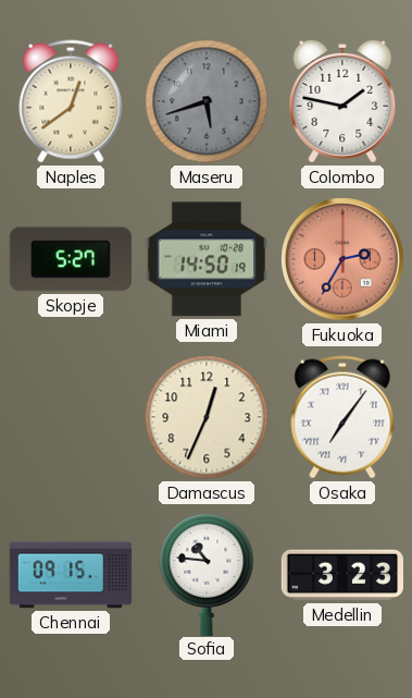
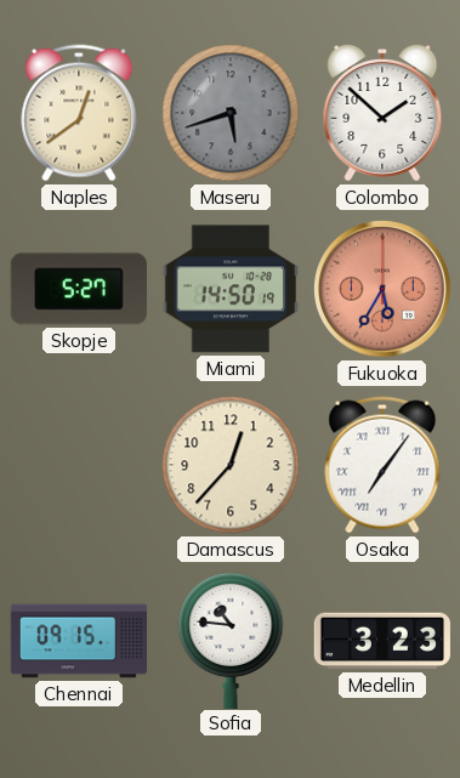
Colombo: 1:47 -> 1:52
Fukuoka: 2:35 -> 5:35
Damascus: 12:34 -> 12:37
